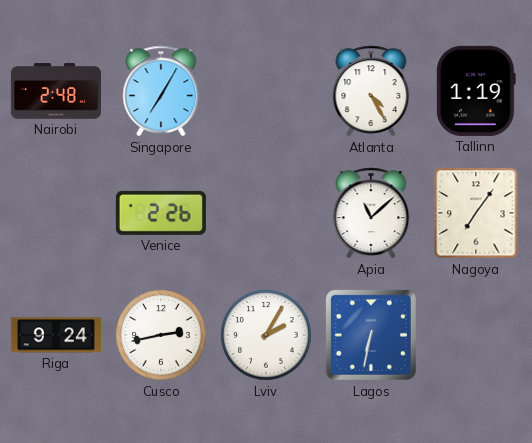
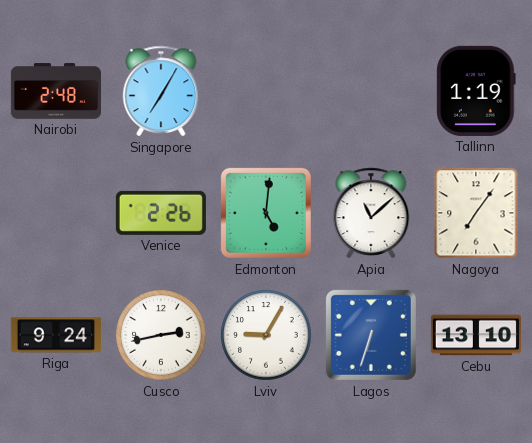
Atlanta: 4:25 -> none
Edmonton: none -> 5:01
Lviv: 2:05 -> 9:05
Lagos: 6:32 -> 6:33
Cebu: none -> 13:10
